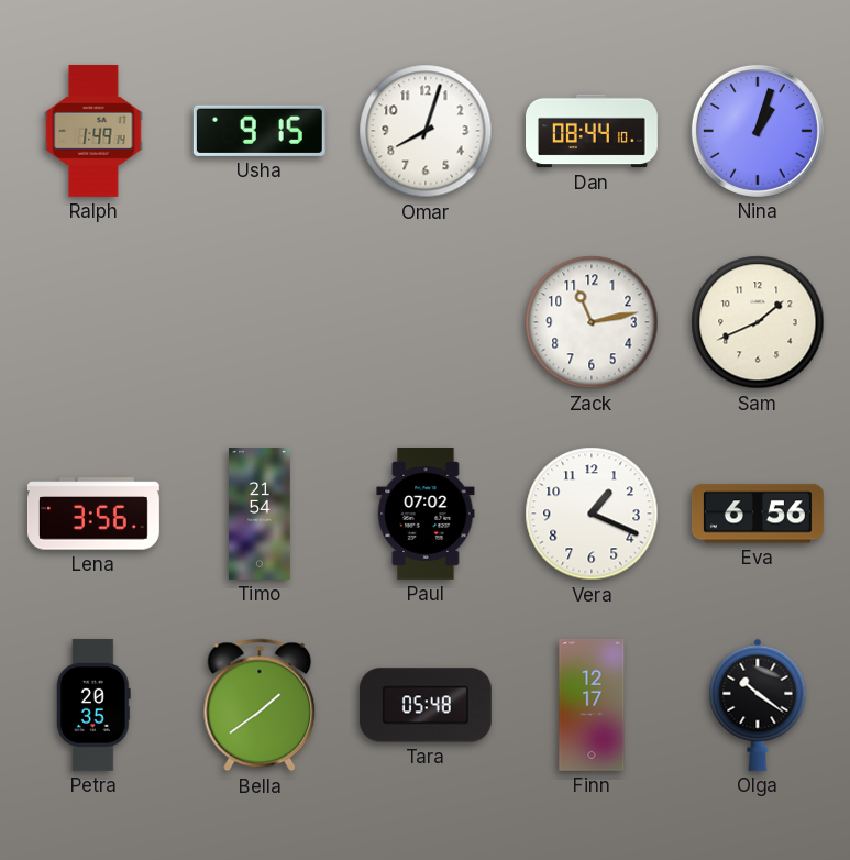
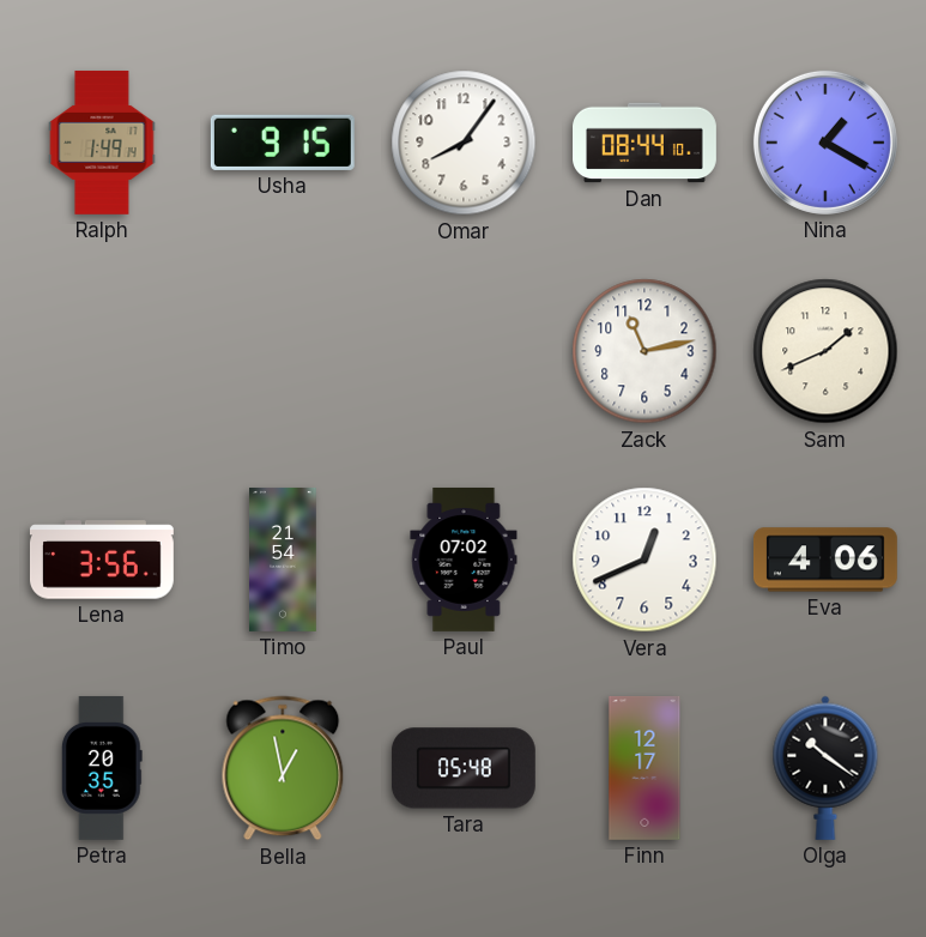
Omar: 8:03 -> 8:06
Nina: 1:03 -> 1:20
Vera: 1:19 -> 12:41
Eva: 6:56 -> 4:06
Bella: 1:39 -> 12:58
